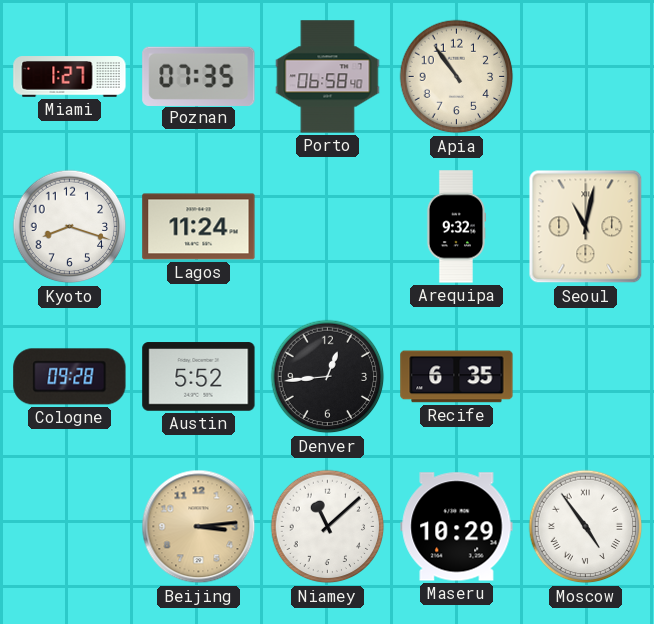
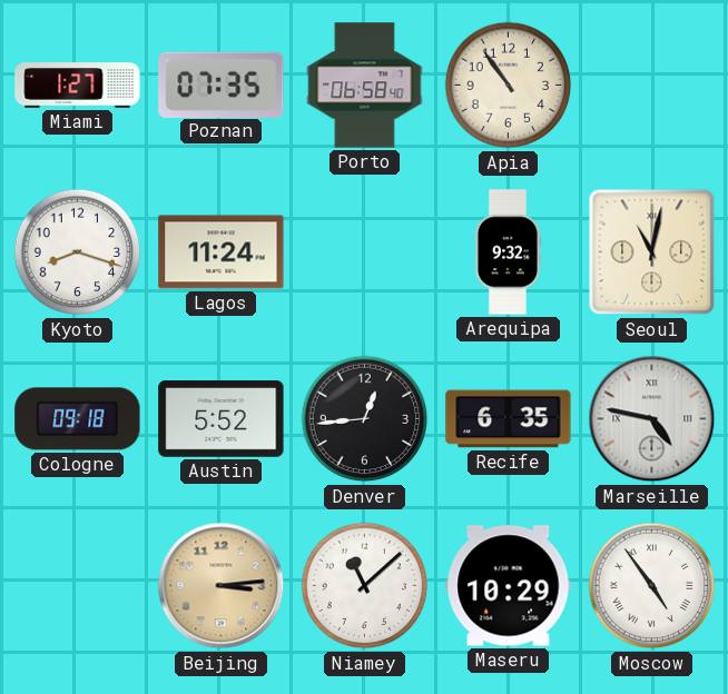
Cologne: 09:28 -> 09:18
Marseille: none -> 4:47
